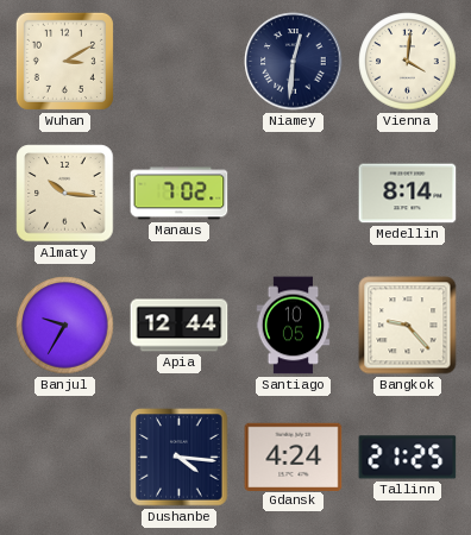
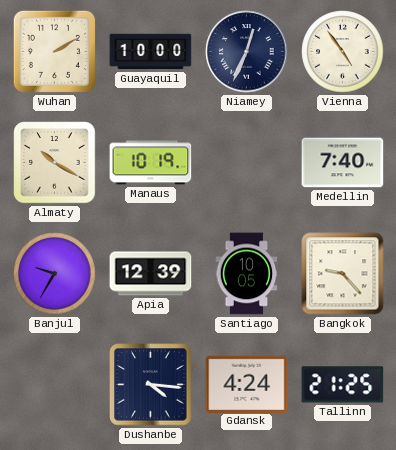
Wuhan: 3:10 -> 2:10
Guayaquil: none -> 10:00
Niamey: 12:31 -> 12:34
Vienna: 4:01 -> 4:54
Almaty: 10:16 -> 10:20
Manaus: 7:02 -> 10:19
Medellin: 8:14 -> 7:40
Apia: 12:44 -> 12:39
